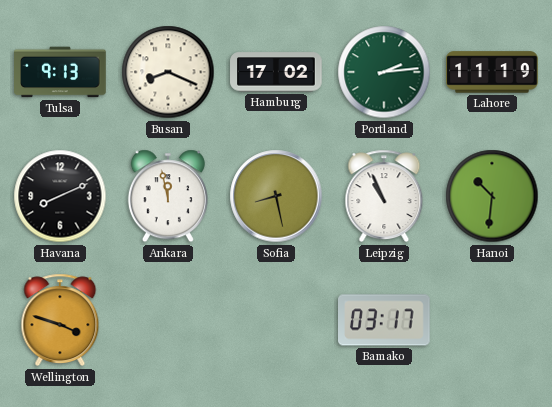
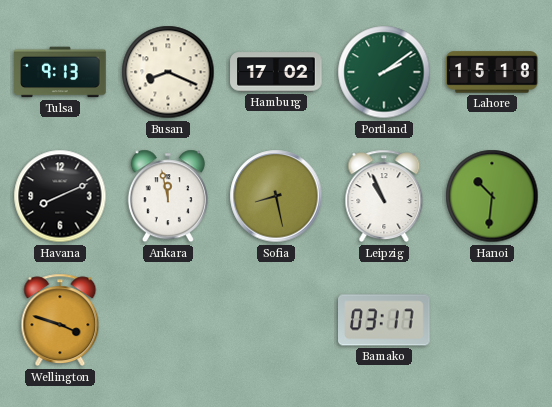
Portland: 2:14 -> 2:09
Lahore: 11:19 -> 15:18
